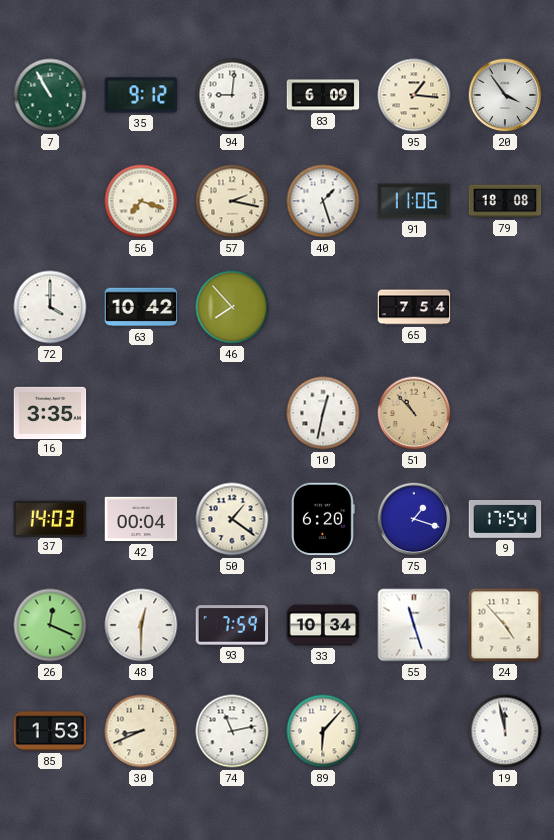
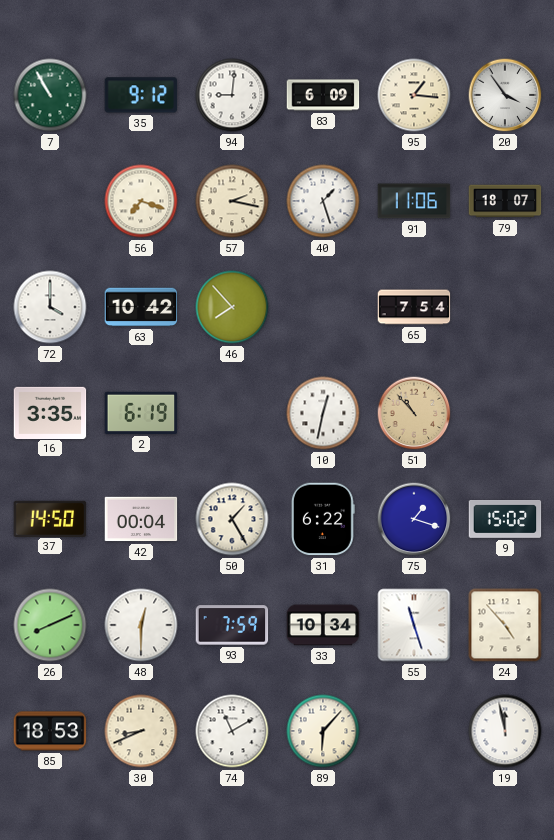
79: 18:08 -> 18:07
2: none -> 6:19
37: 14:03 -> 14:50
50: 1:21 -> 1:25
31: 6:20 -> 6:22
9: 17:54 -> 15:02
26: 12:19 -> 8:11
85: 1:53 -> 18:53
74: 11:13 -> 11:10
